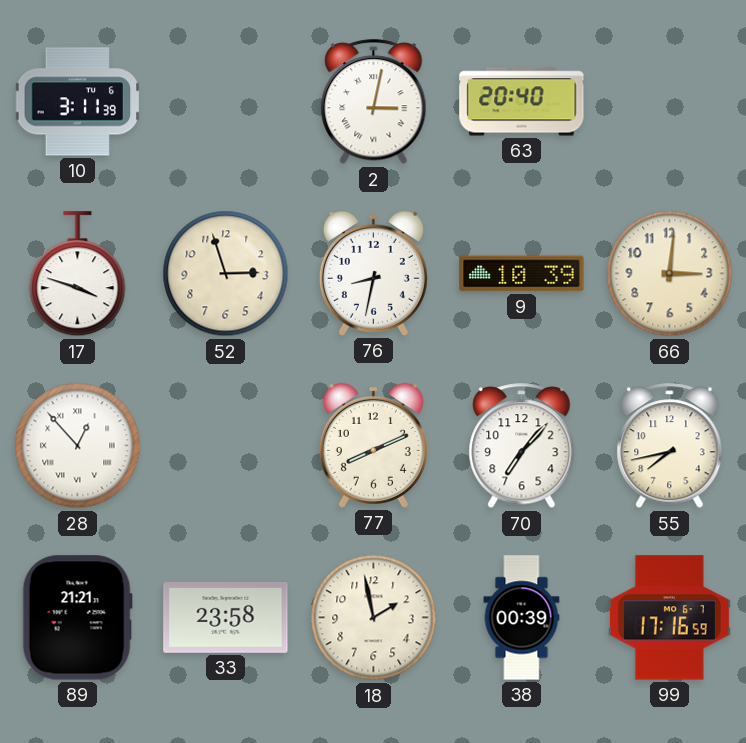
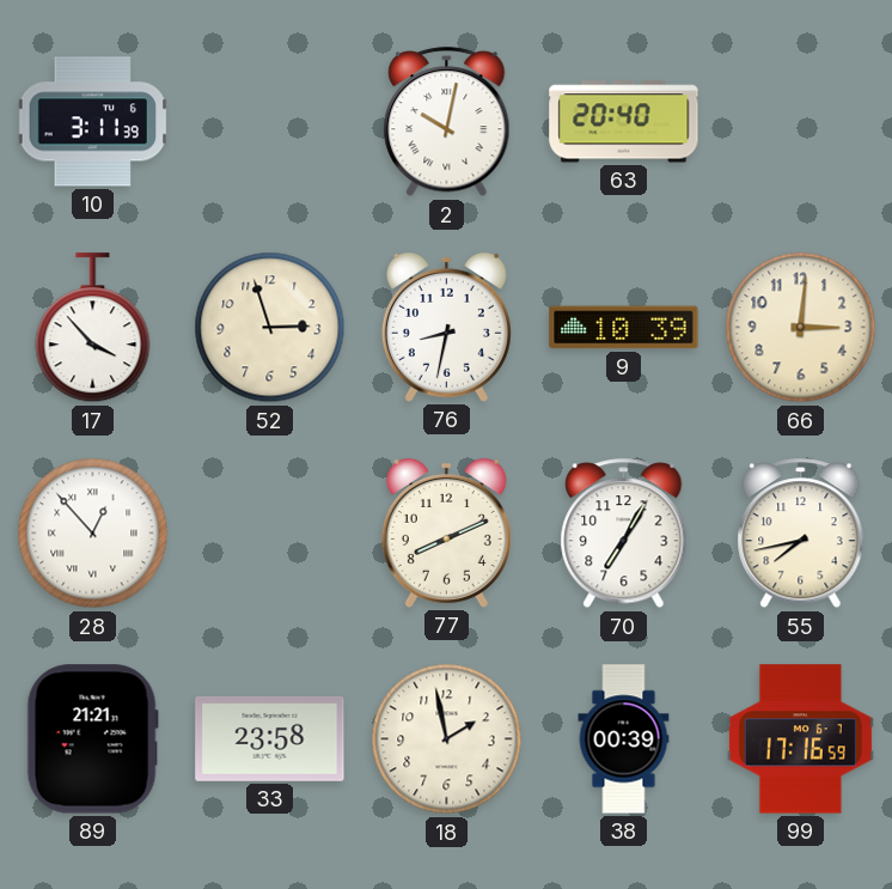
2: 3:02 -> 10:02
17: 3:48 -> 3:53
70: 7:07 -> 7:05
